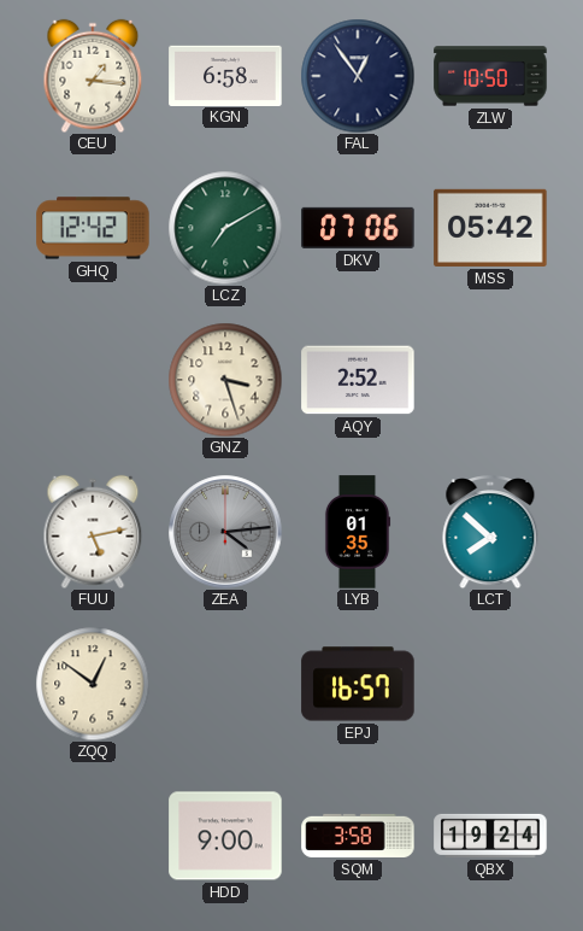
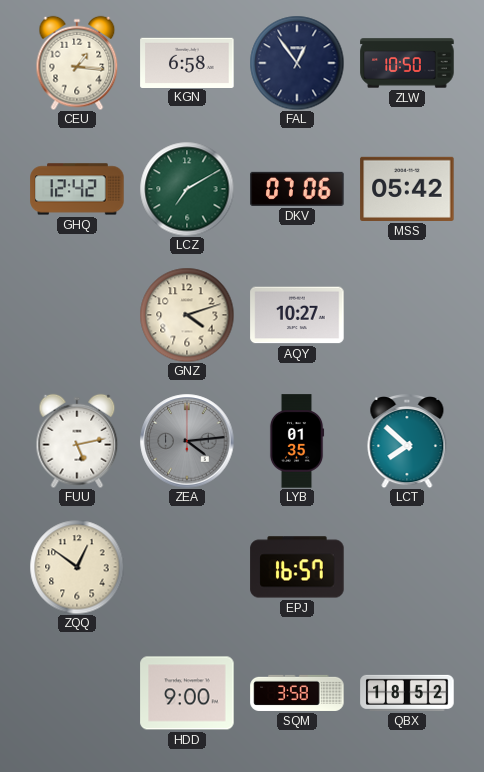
GNZ: 3:27 -> 4:12
AQY: 2:52 -> 10:27
QBX: 19:24 -> 18:52
